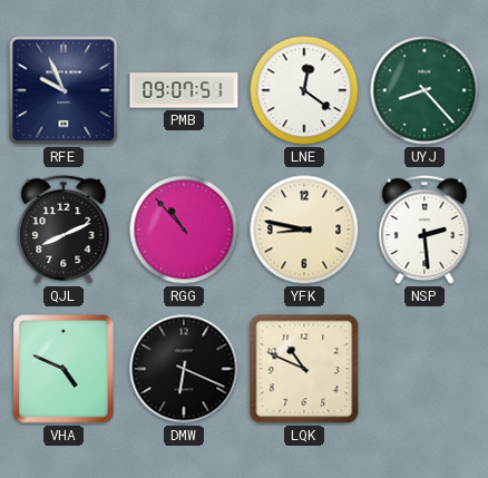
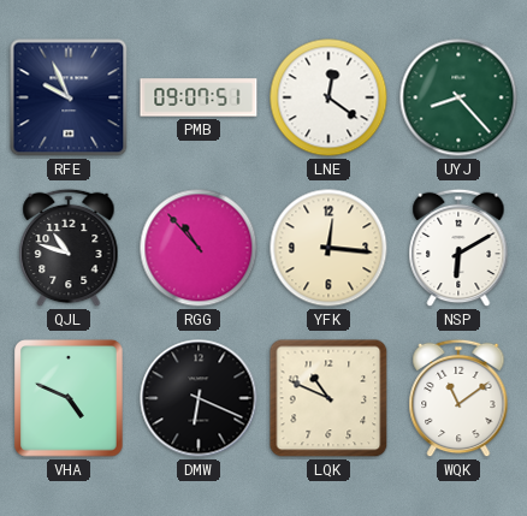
QJL: 8:11 -> 10:48
YFK: 8:47 -> 12:16
NSP: 2:29 -> 6:10
WQK: none -> 11:09
